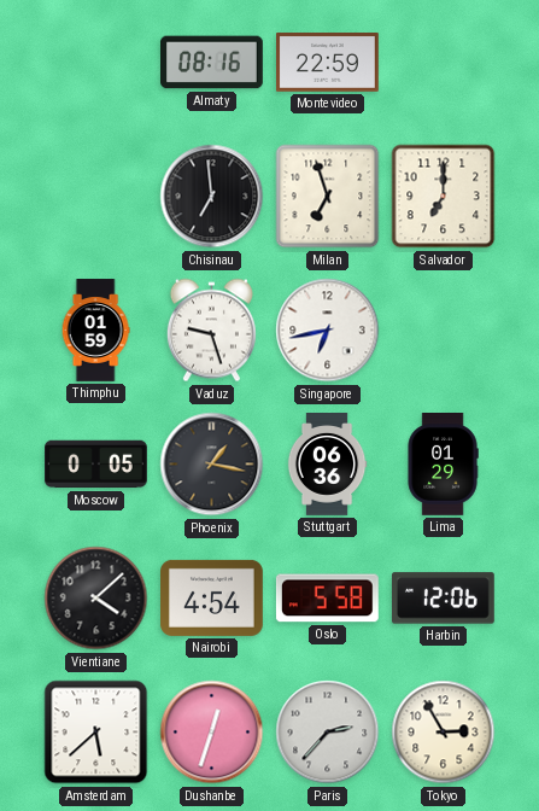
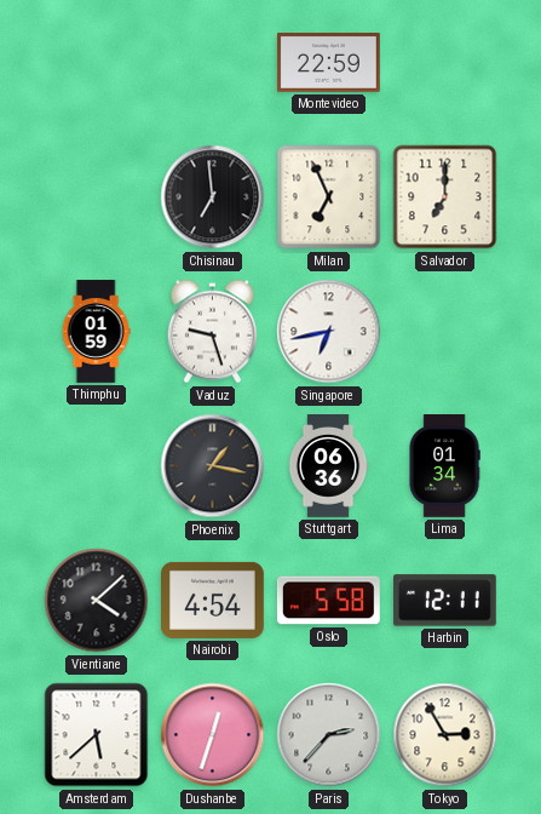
Almaty: 08:16 -> none
Milan: 6:57 -> 6:56
Moscow: 0:05 -> none
Lima: 01:29 -> 01:34
Harbin: 12:06 -> 12:11
